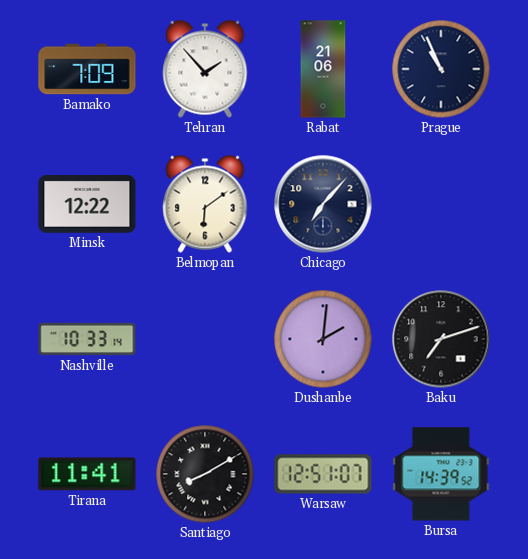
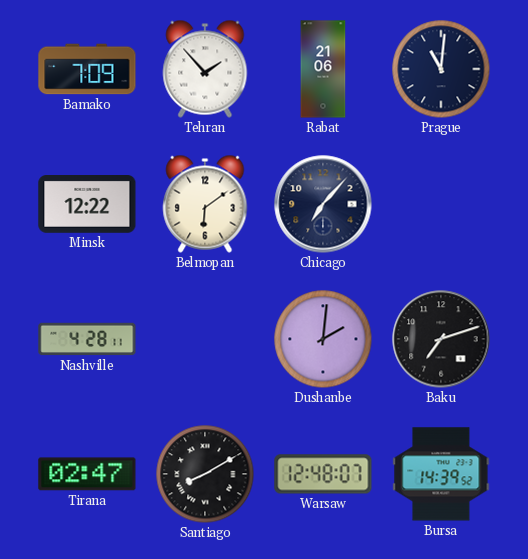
Prague: 10:56 -> 11:01
Nashville: 10:33 -> 4:28
Tirana: 11:41 -> 02:47
Warsaw: 12:51 -> 12:48
